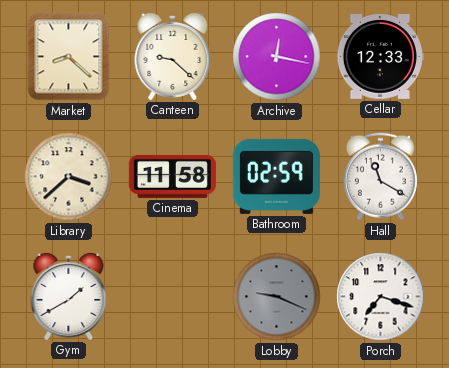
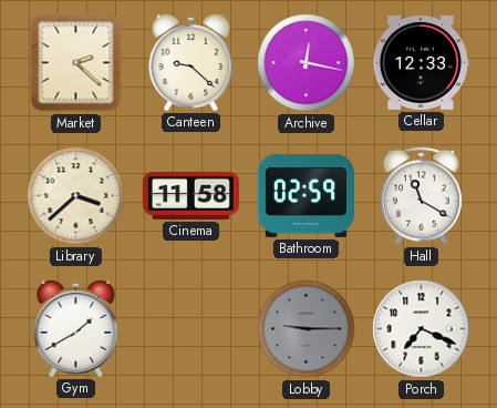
Market: 8:22 -> 2:22
Lobby: 9:19 -> 9:15
Porch: 7:18 -> 7:19
